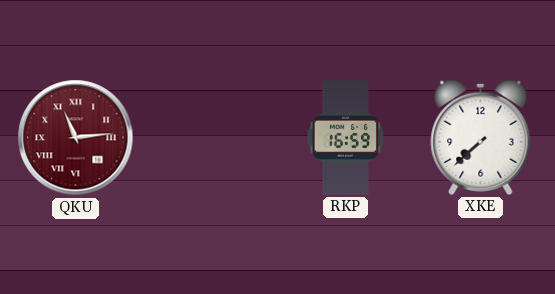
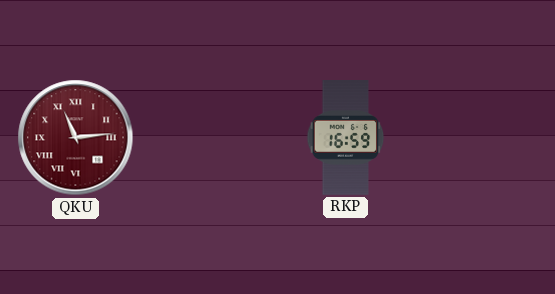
XKE: 7:38 -> none
